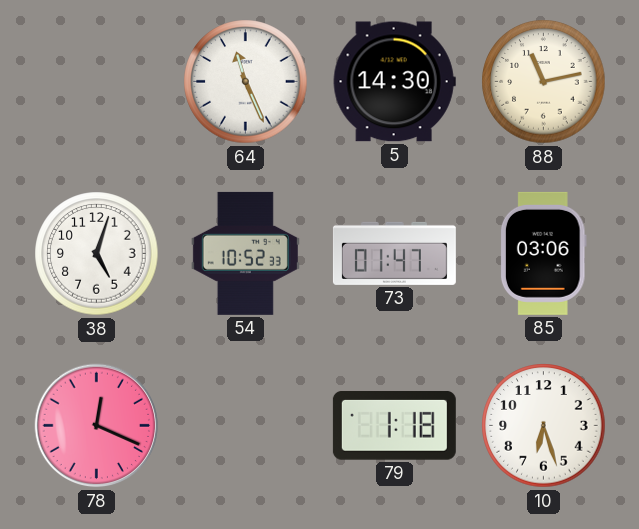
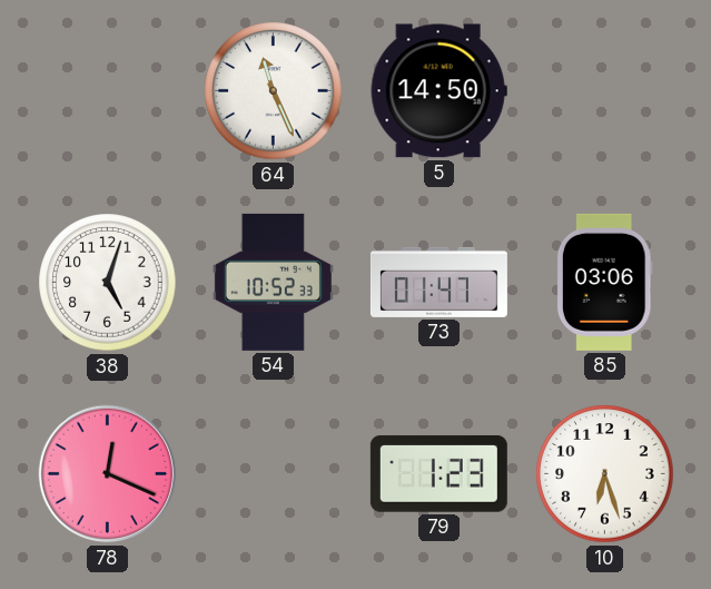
5: 14:30 -> 14:50
88: 11:13 -> none
79: 1:18 -> 1:23
